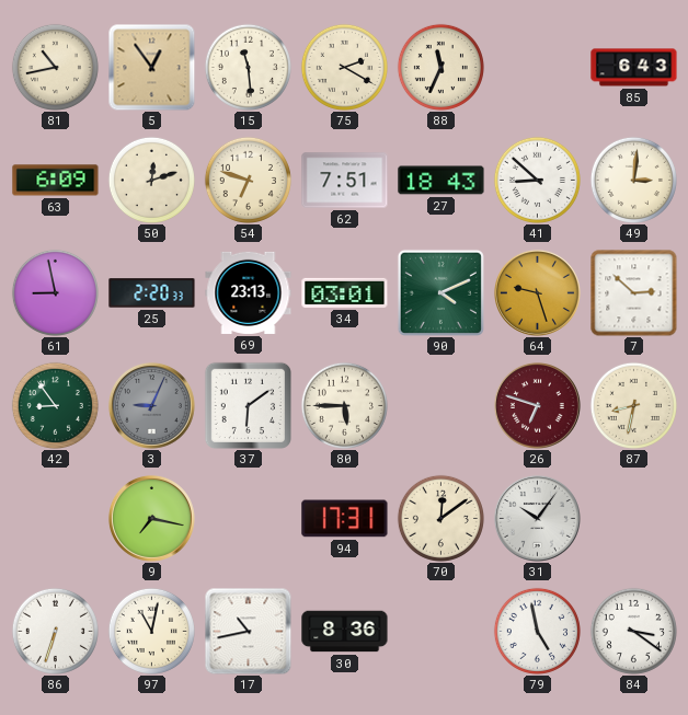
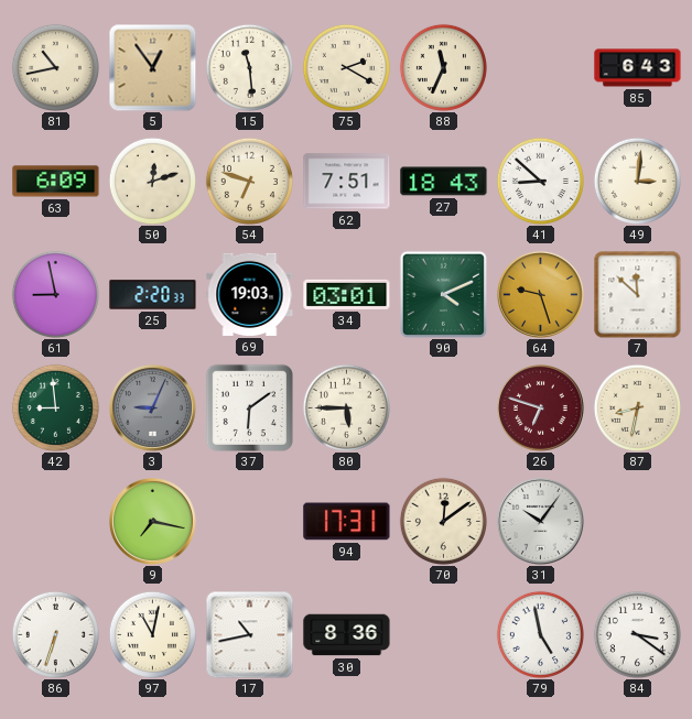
69: 23:13 -> 19:03
7: 2:52 -> 11:52
42: 8:54 -> 8:59
